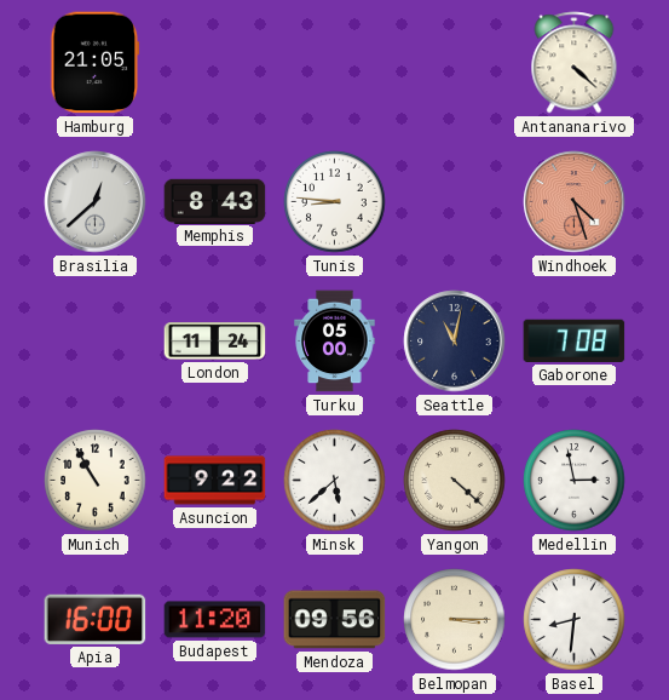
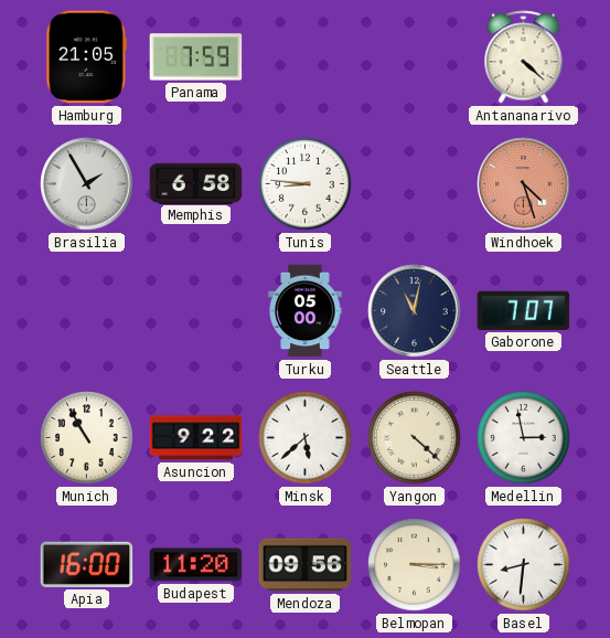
Panama: none -> 7:59
Brasilia: 12:38 -> 1:55
Memphis: 8:43 -> 6:58
London: 11:24 -> none
Gaborone: 7:08 -> 7:07
